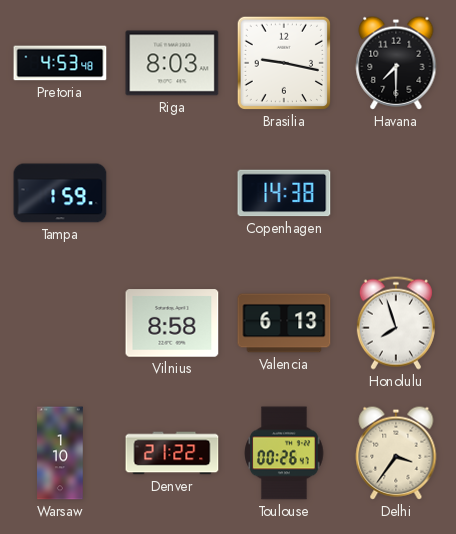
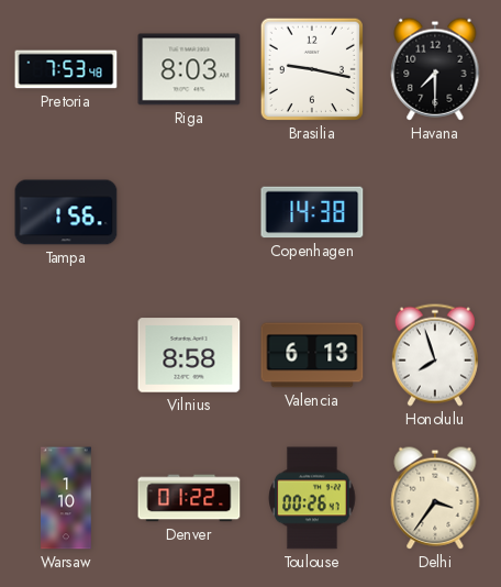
Pretoria: 4:53 -> 7:53
Tampa: 1:59 -> 1:56
Denver: 21:22 -> 01:22
